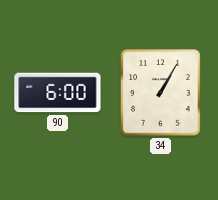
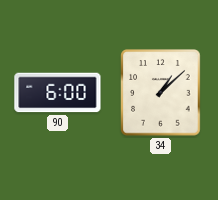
34: 1:05 -> 1:08
